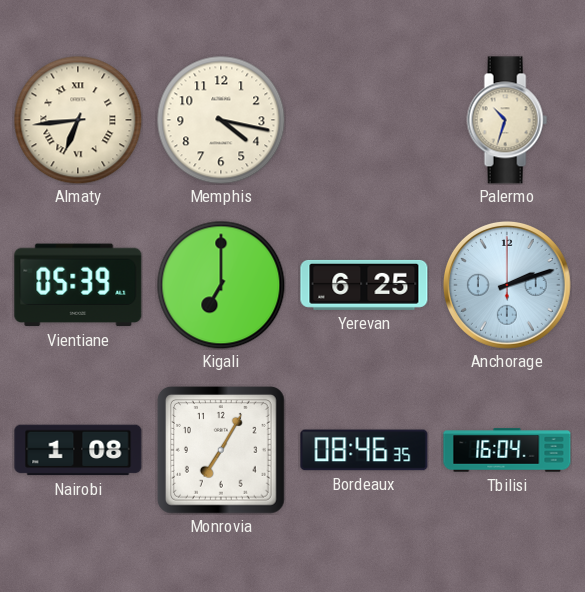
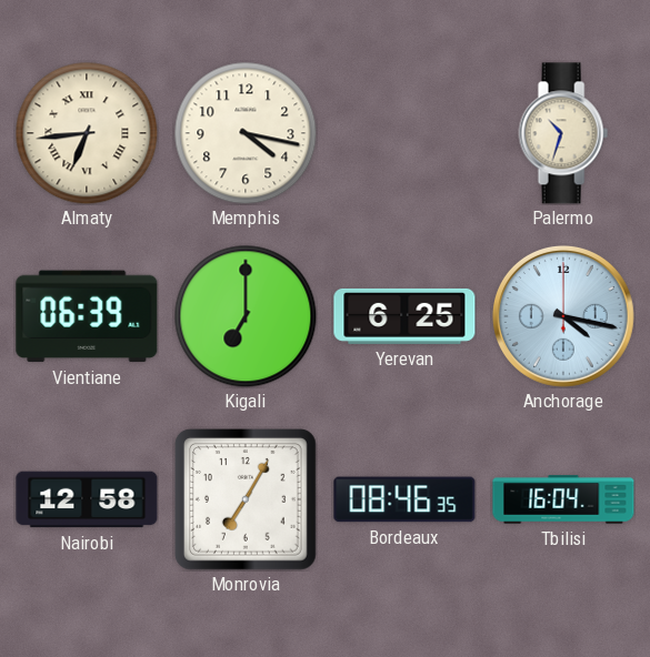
Vientiane: 05:39 -> 06:39
Anchorage: 2:12 -> 4:17
Nairobi: 1:08 -> 12:58
